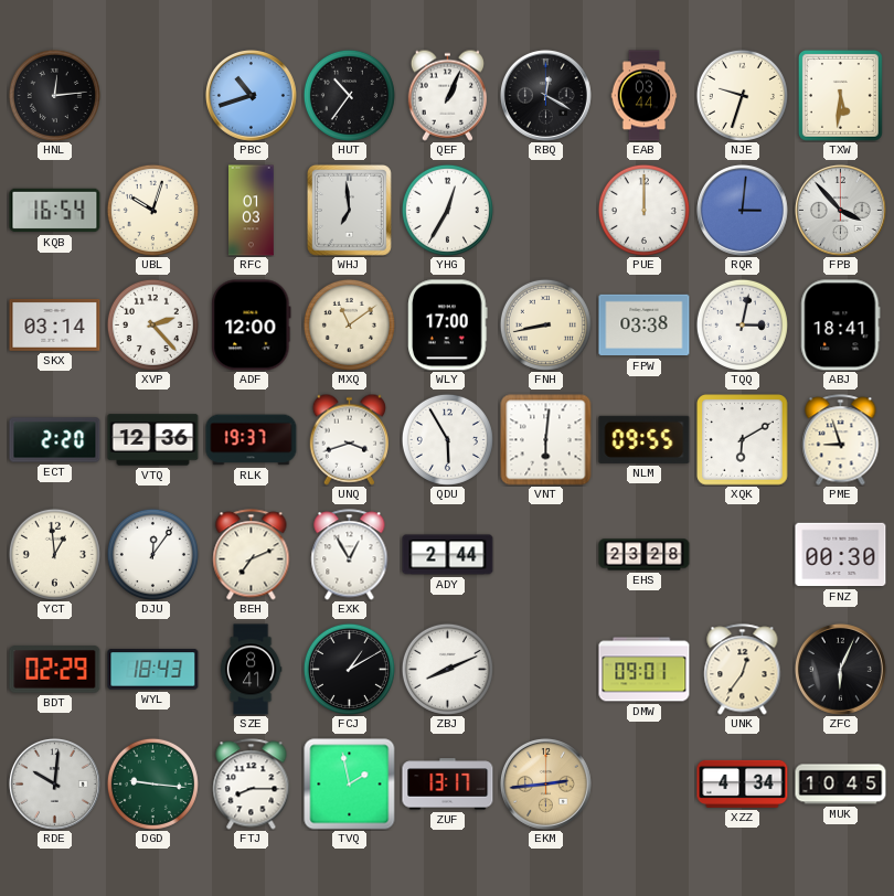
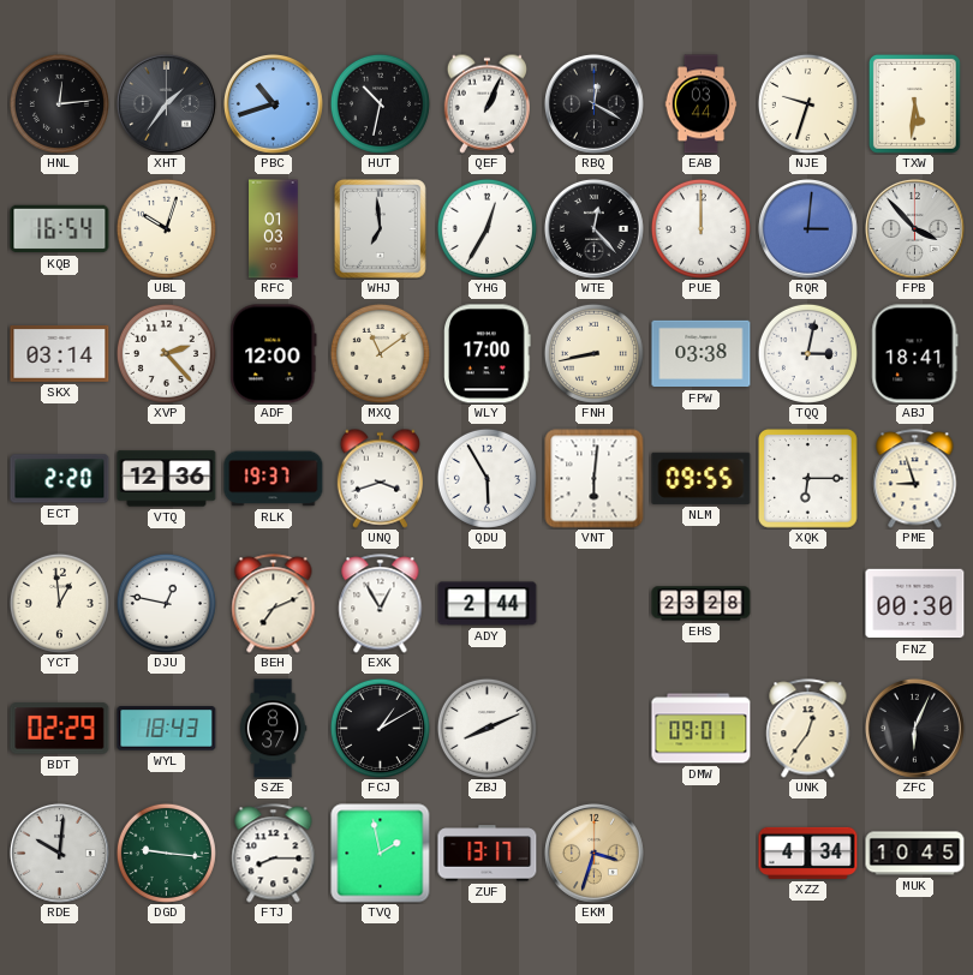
XHT: none -> 1:36
HUT: 10:36 -> 10:32
WTE: none -> 12:23
XQK: 6:10 -> 6:15
DJU: 12:06 -> 12:47
SZE: 8:41 -> 8:37
EKM: 2:44 -> 3:33
